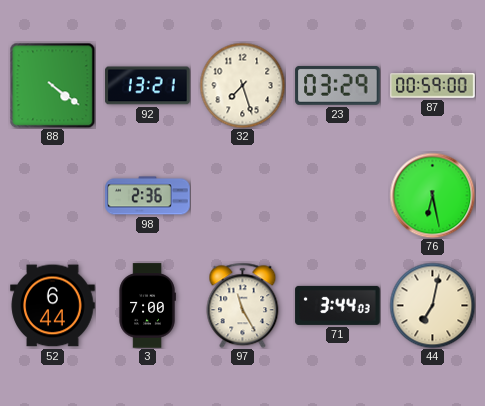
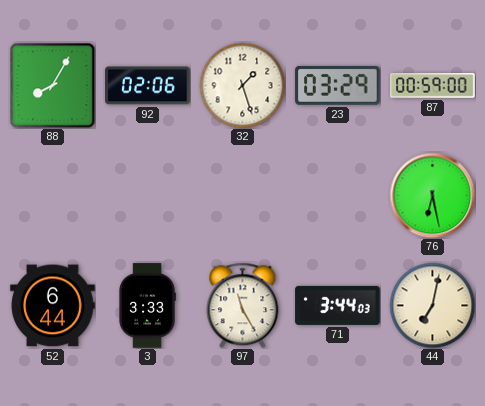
88: 4:21 -> 8:05
92: 13:21 -> 02:06
32: 7:27 -> 1:27
98: 2:36 -> none
3: 7:00 -> 3:33
